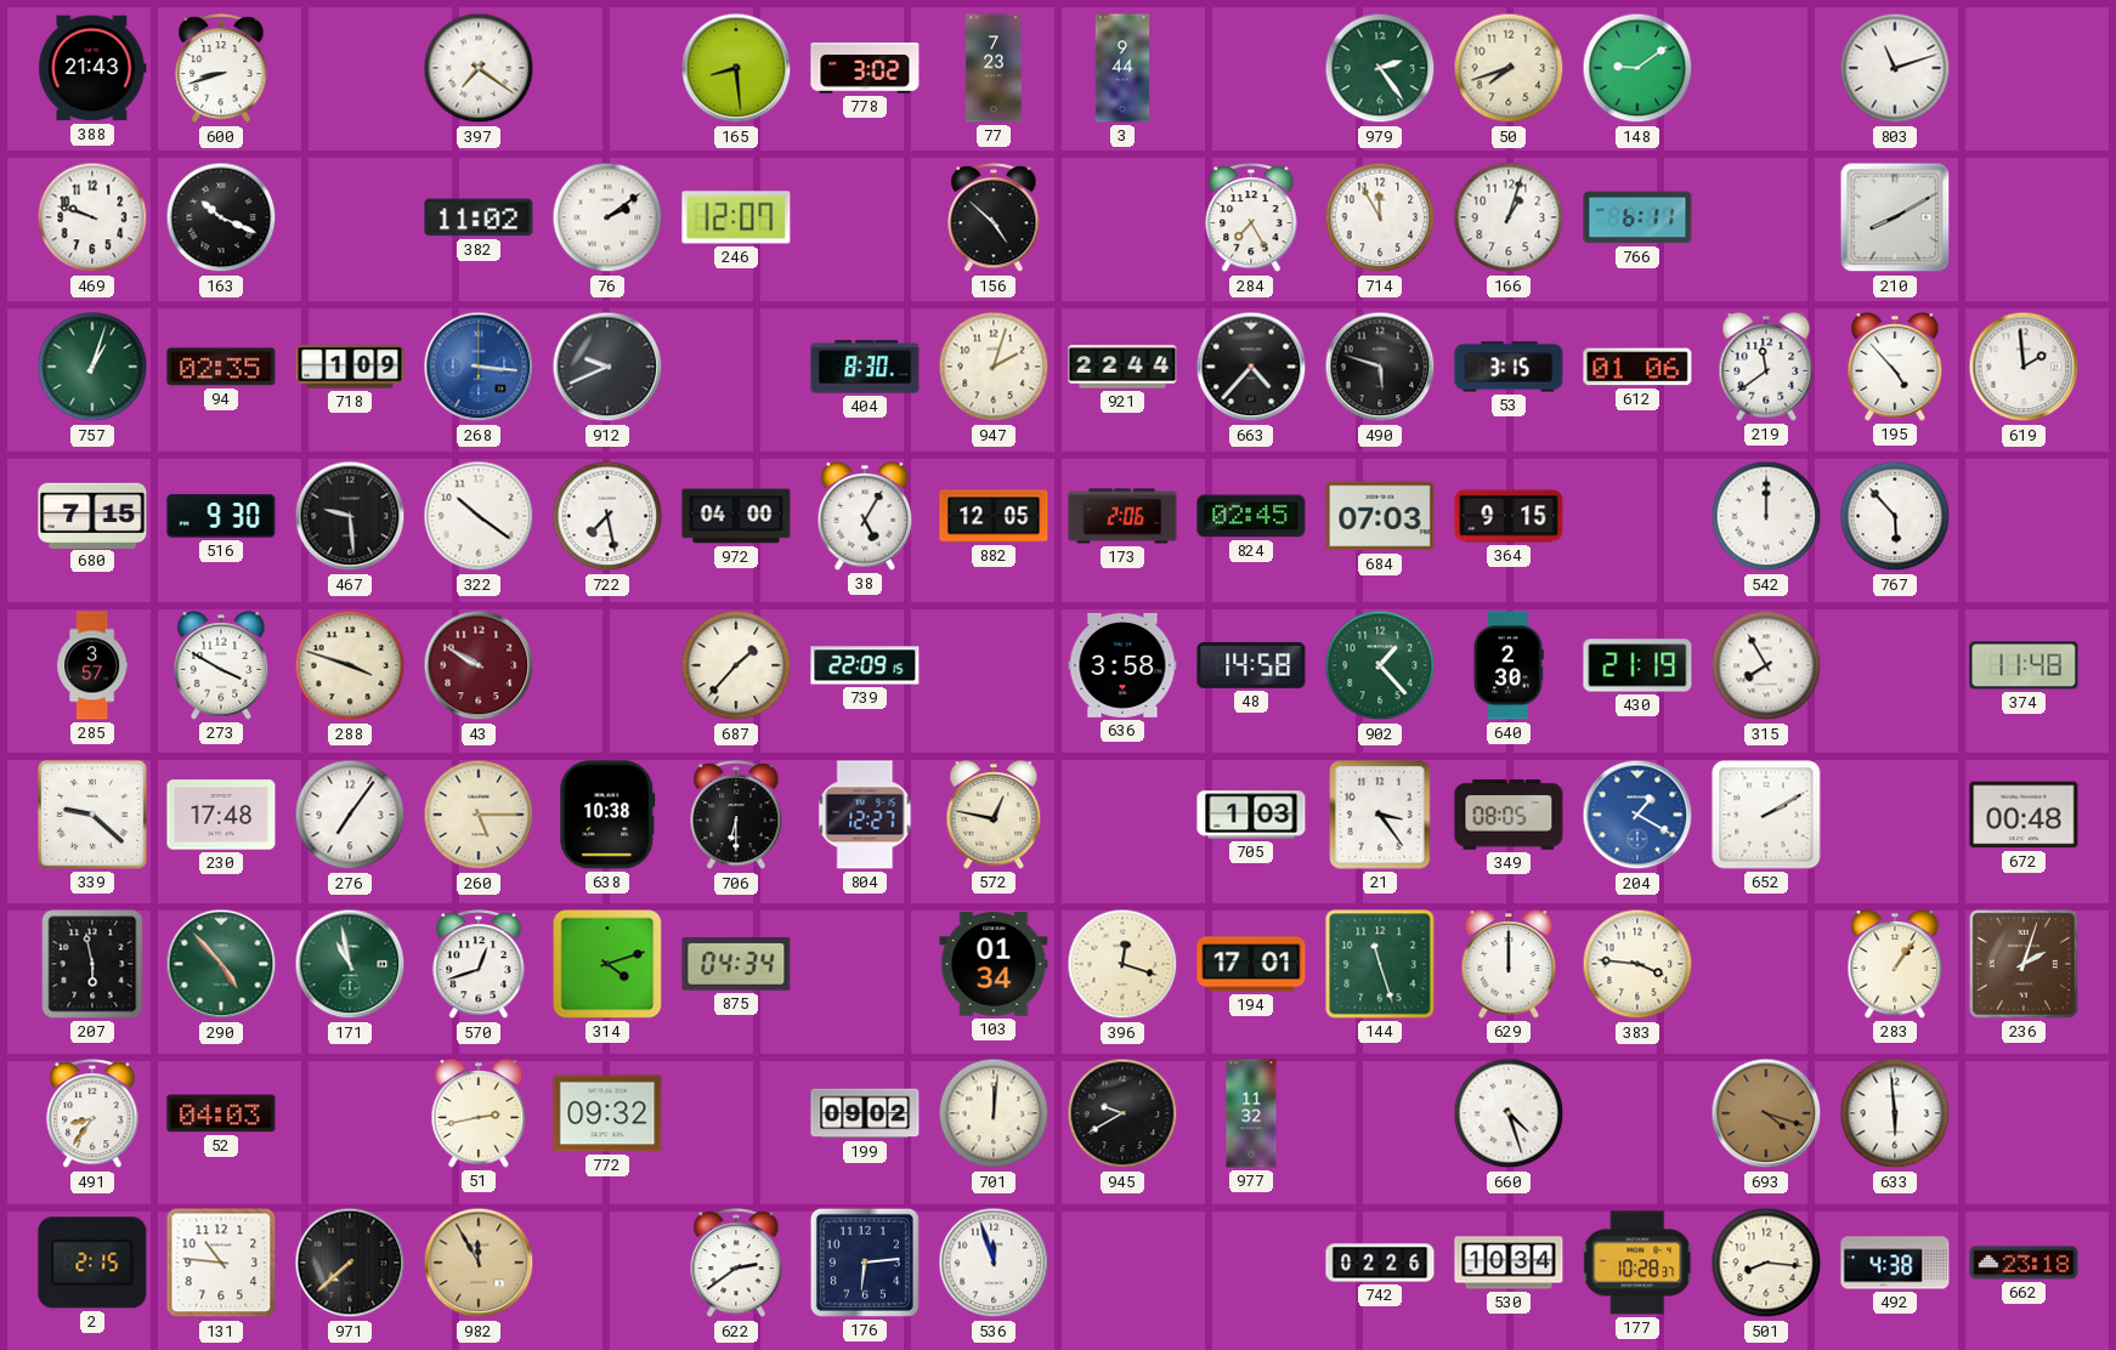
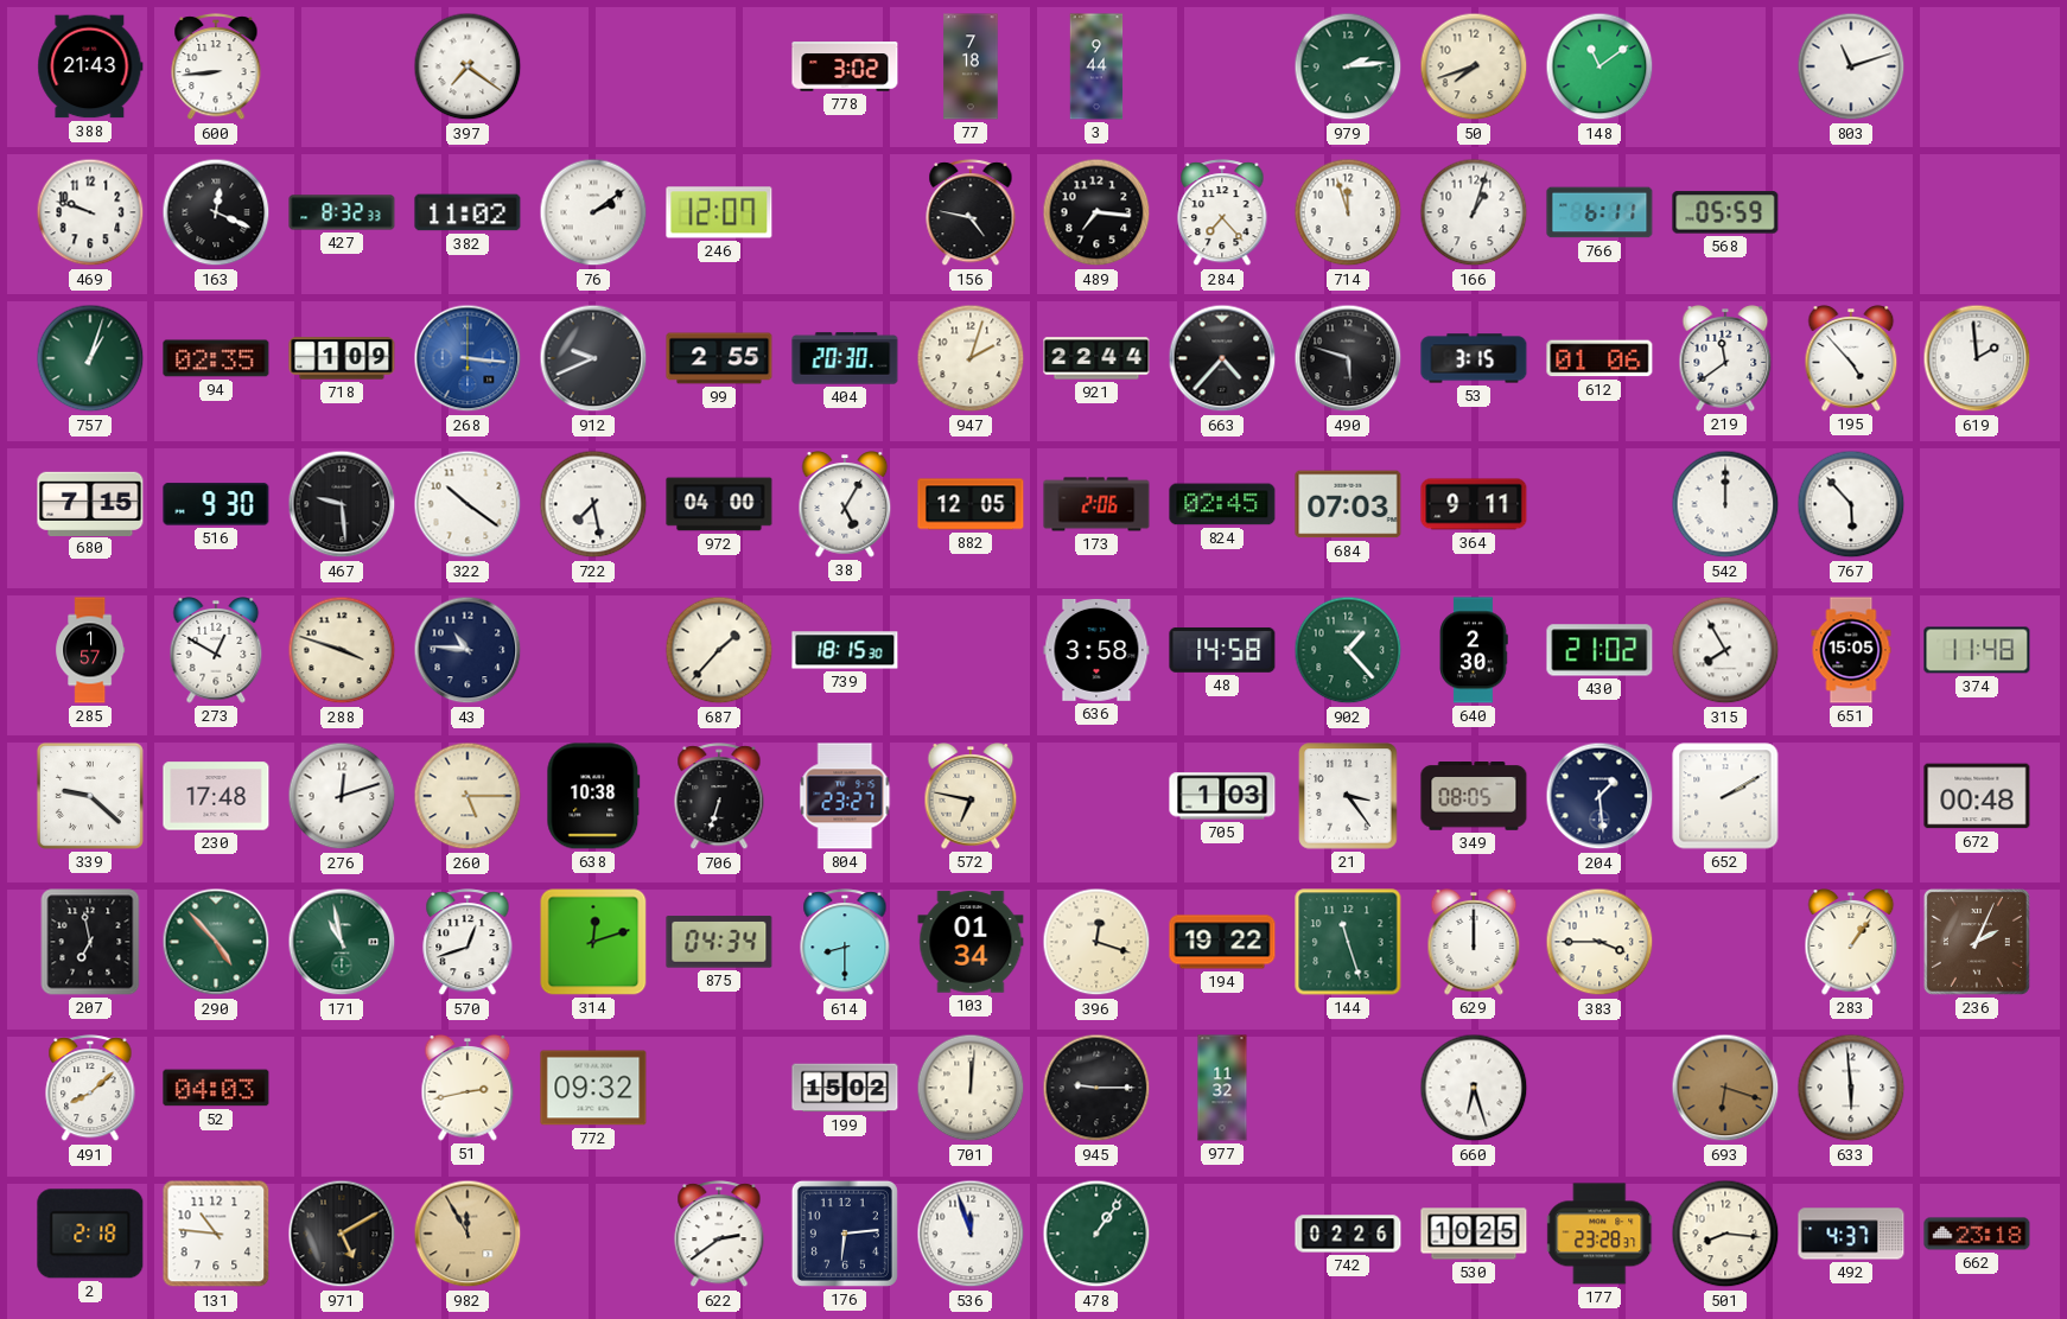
600: 8:42 -> 8:44
165: 8:29 -> none
77: 7:23 -> 7:18
979: 2:24 -> 2:14
148: 9:09 -> 11:09
163: 10:19 -> 12:19
427: none -> 8:32
156: 4:52 -> 4:47
489: none -> 7:16
284: 7:25 -> 7:23
714: 11:55 -> 11:57
568: none -> 05:59
210: 8:10 -> none
99: none -> 2:55
404: 8:30 -> 20:30
364: 9:15 -> 9:11
285: 3:57 -> 1:57
273: 3:50 -> 12:50
43: 9:50 -> 10:46
43 dial: burgundy -> navy
739: 22:09 -> 18:15
430: 21:19 -> 21:02
651: none -> 15:05
276: 7:06 -> 12:12
706: 6:30 -> 6:33
804: 12:27 -> 23:27
572: 12:47 -> 6:47
204: 1:20 -> 1:29
204 dial: blue -> navy
207: 5:58 -> 6:58
314: 4:12 -> 12:12
614: none -> 8:30
194: 17:01 -> 19:22
383: 3:46 -> 3:45
236: 2:03 -> 2:04
491: 8:36 -> 8:08
199: 09:02 -> 15:02
945: 9:40 -> 9:15
660: 4:27 -> 6:27
693: 4:18 -> 6:18
2: 2:15 -> 2:18
971: 7:38 -> 5:10
478: none -> 1:06
530: 10:34 -> 10:25
177: 10:28 -> 23:28
492: 4:38 -> 4:37
